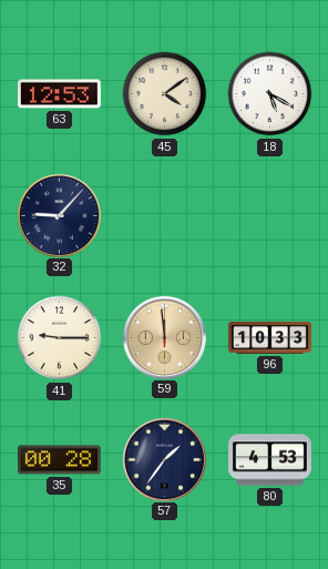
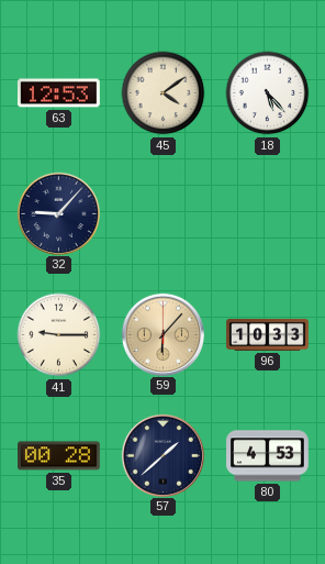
18: 5:20 -> 5:23
59: 11:59 -> 6:07
57: 1:36 -> 1:38
